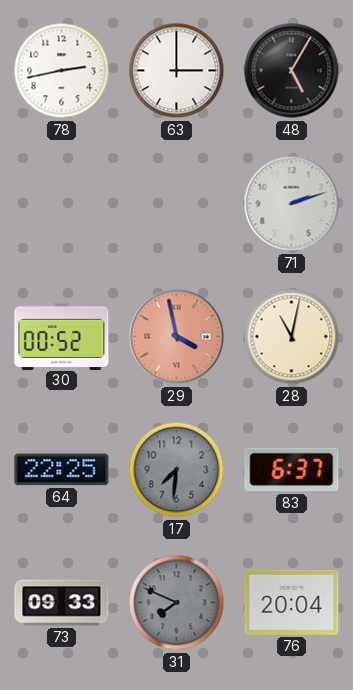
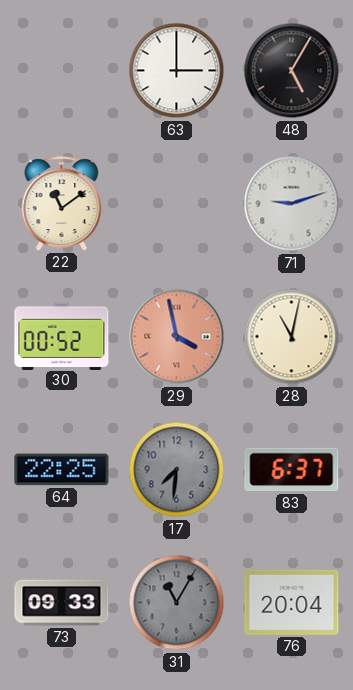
78: 2:43 -> none
22: none -> 11:09
71: 2:12 -> 9:12
31: 7:49 -> 11:05
